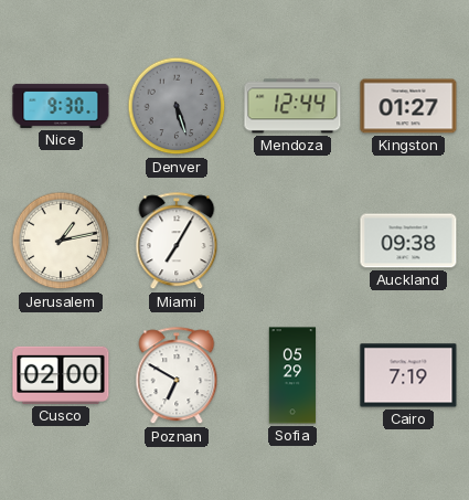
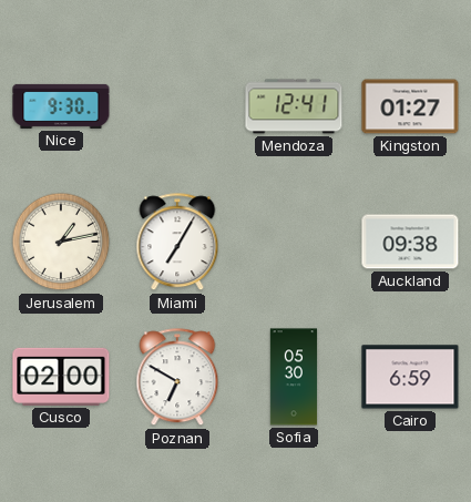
Denver: 5:27 -> none
Mendoza: 12:44 -> 12:41
Sofia: 05:29 -> 05:30
Cairo: 7:19 -> 6:59
